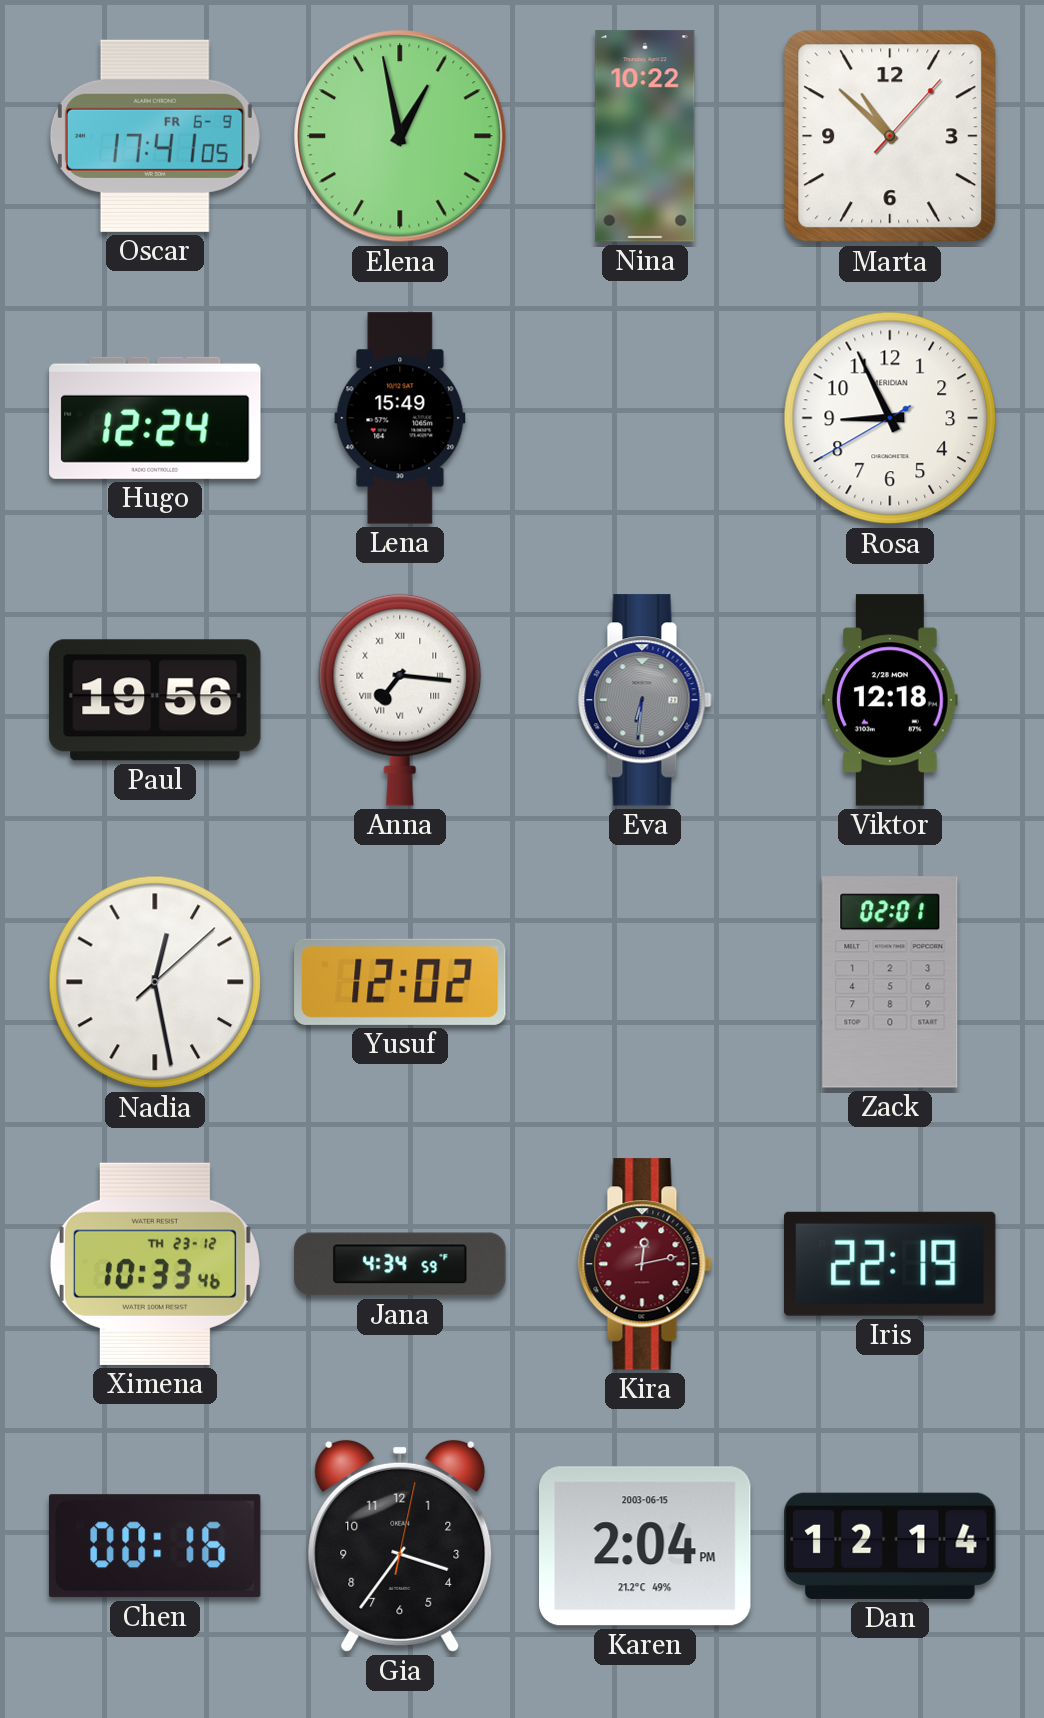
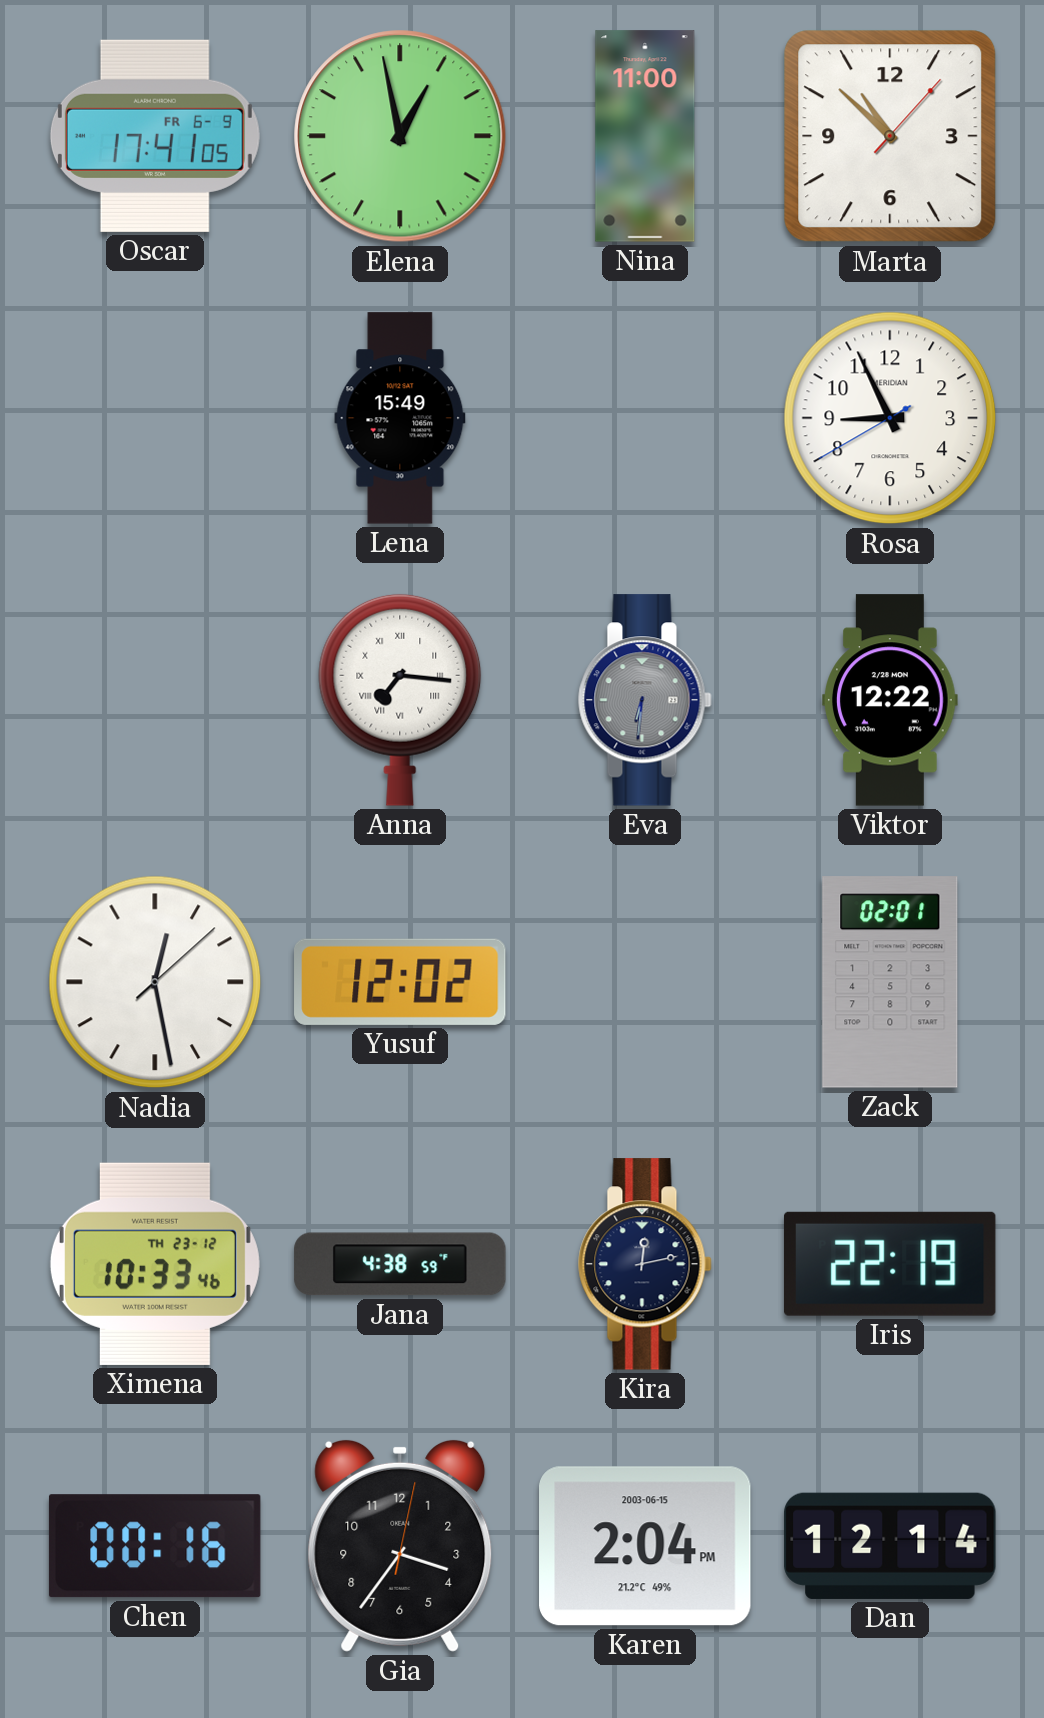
Nina: 10:22 -> 11:00
Hugo: 12:24 -> none
Paul: 19:56 -> none
Viktor: 12:18 -> 12:22
Jana: 4:34 -> 4:38
Kira dial: burgundy -> navy
